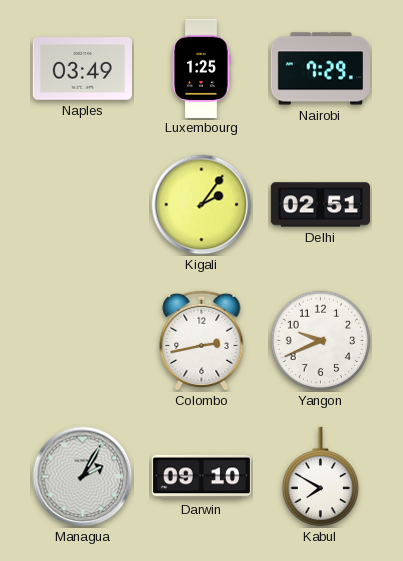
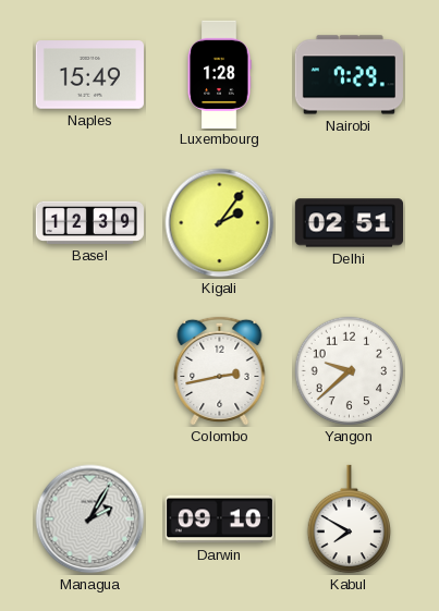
Naples: 03:49 -> 15:49
Luxembourg: 1:25 -> 1:28
Basel: none -> 12:39
Yangon: 9:41 -> 9:38
